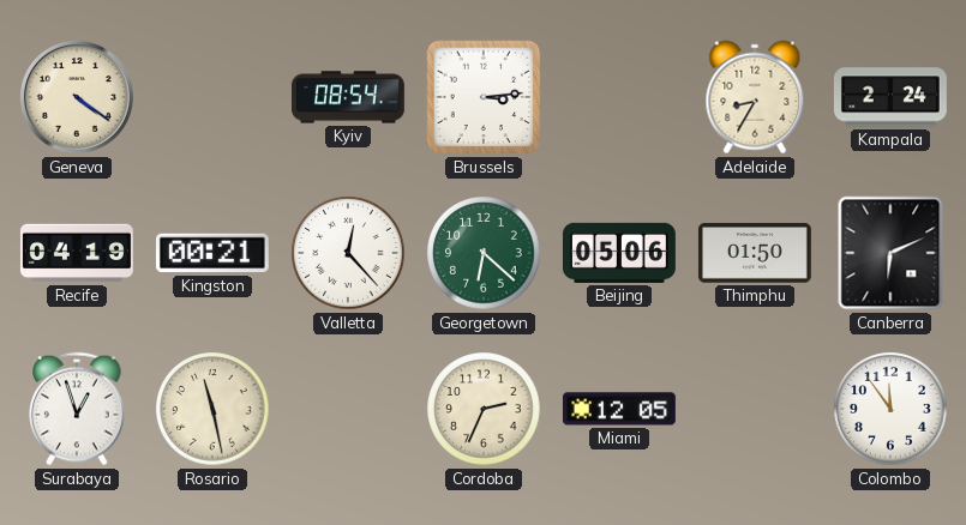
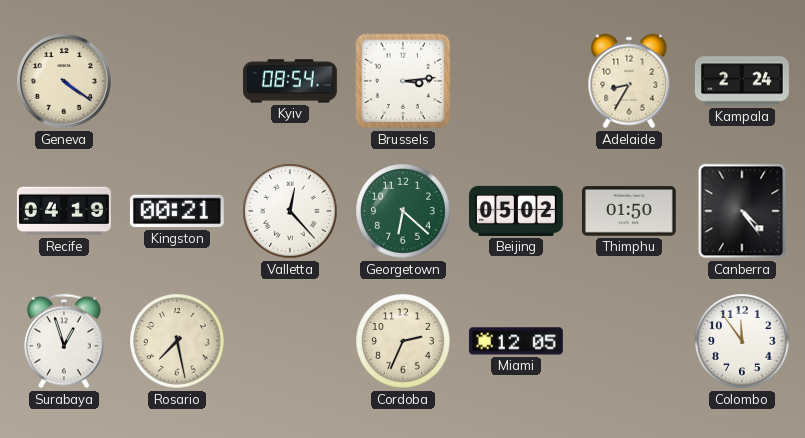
Beijing: 05:06 -> 05:02
Canberra: 6:11 -> 4:24
Rosario: 11:28 -> 7:28
